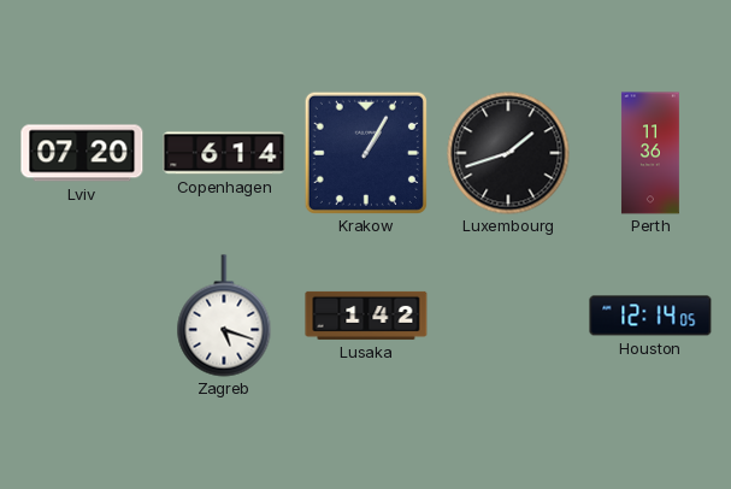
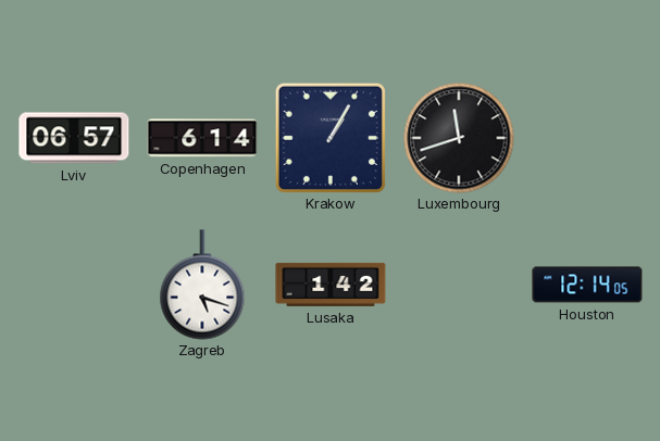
Lviv: 07:20 -> 06:57
Luxembourg: 1:42 -> 11:42
Perth: 11:36 -> none
